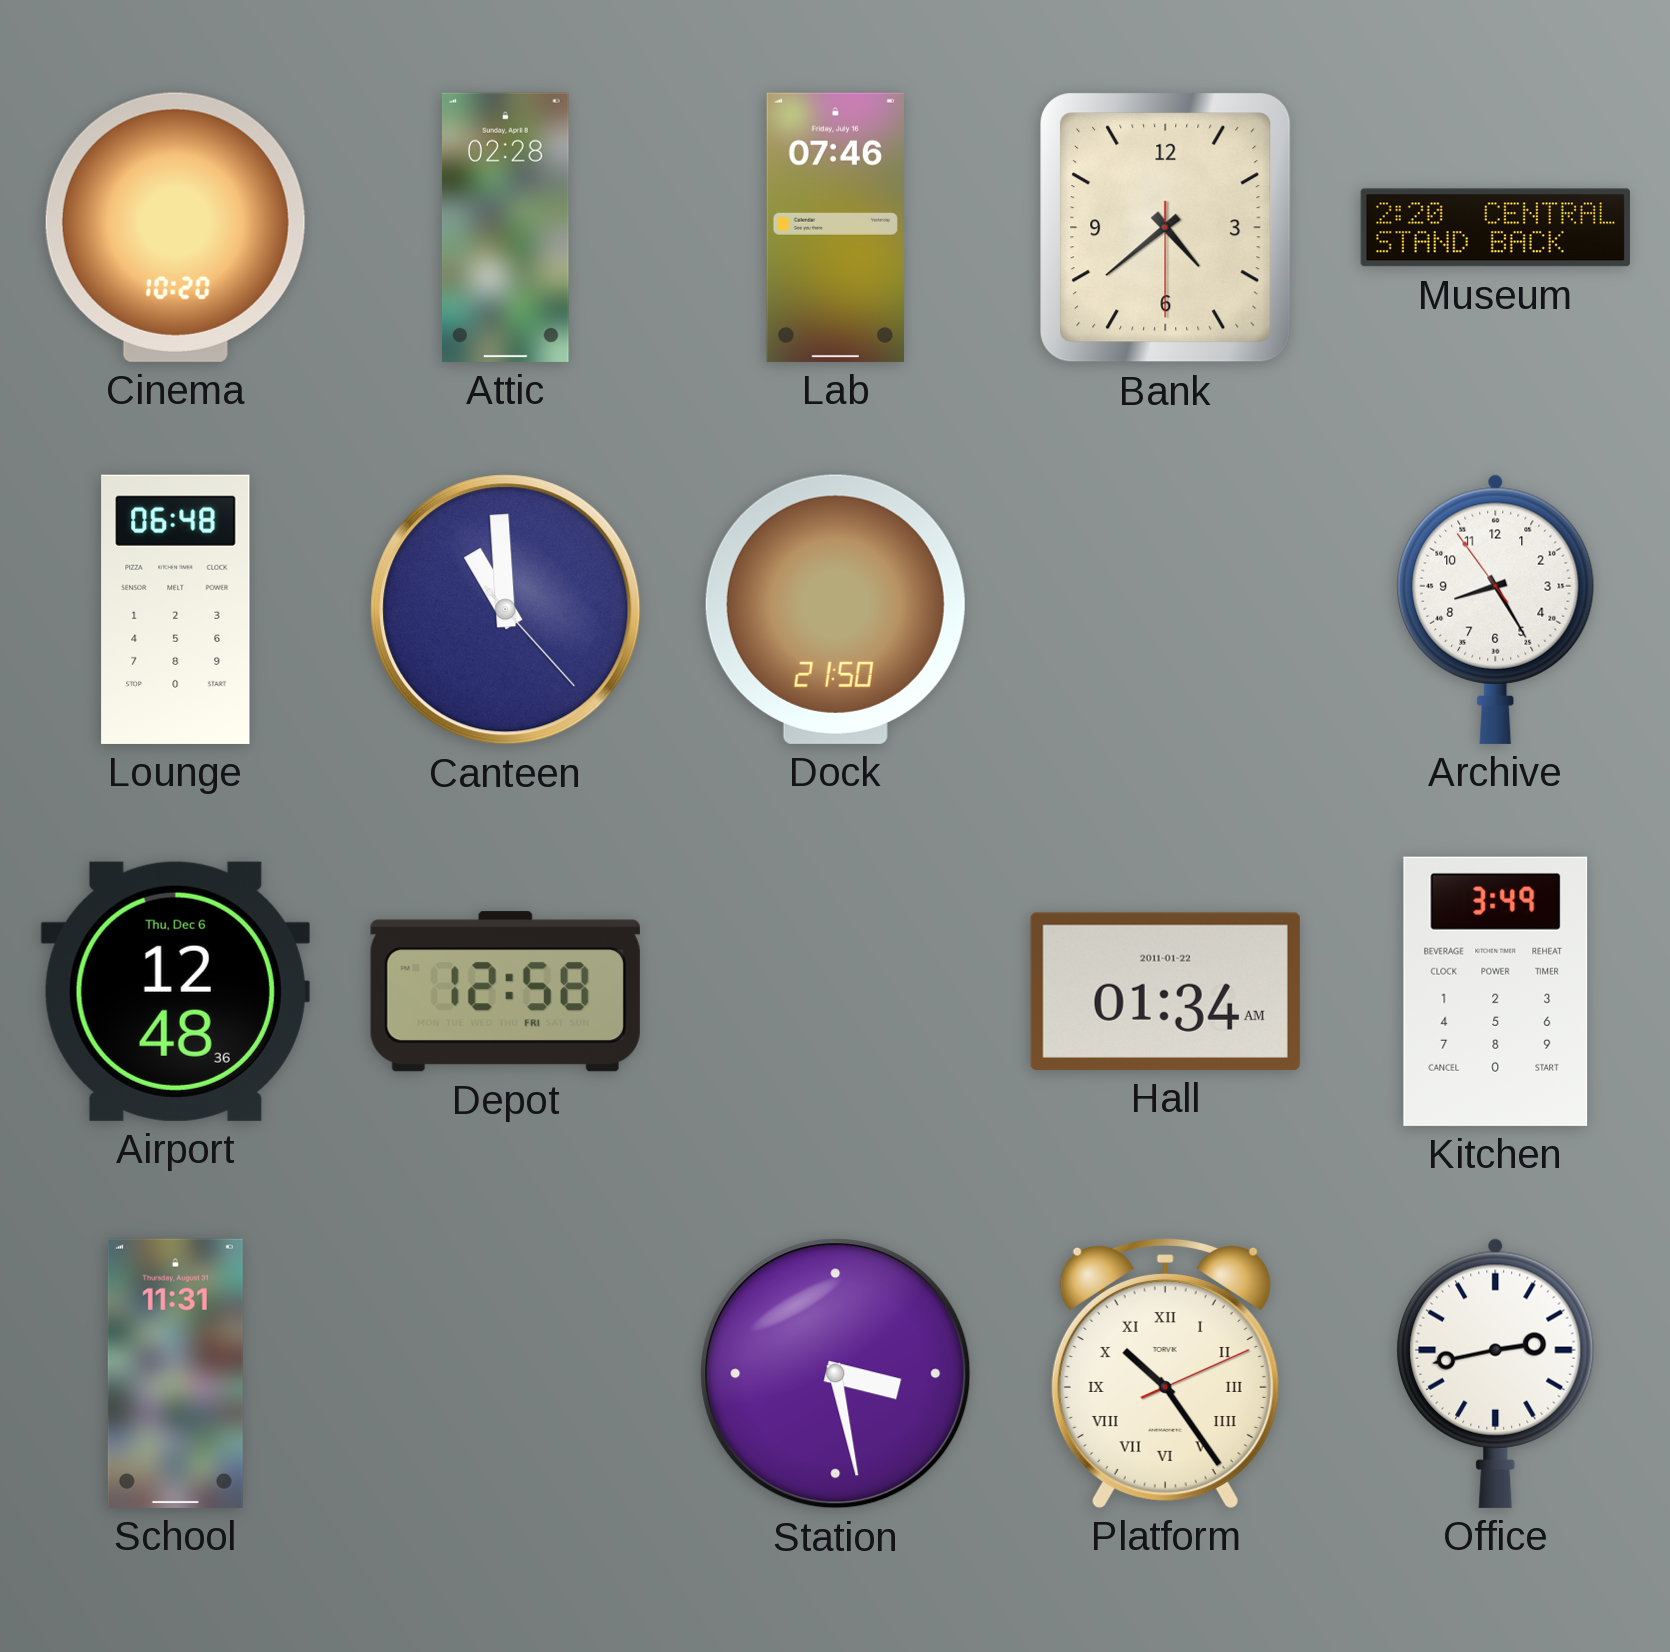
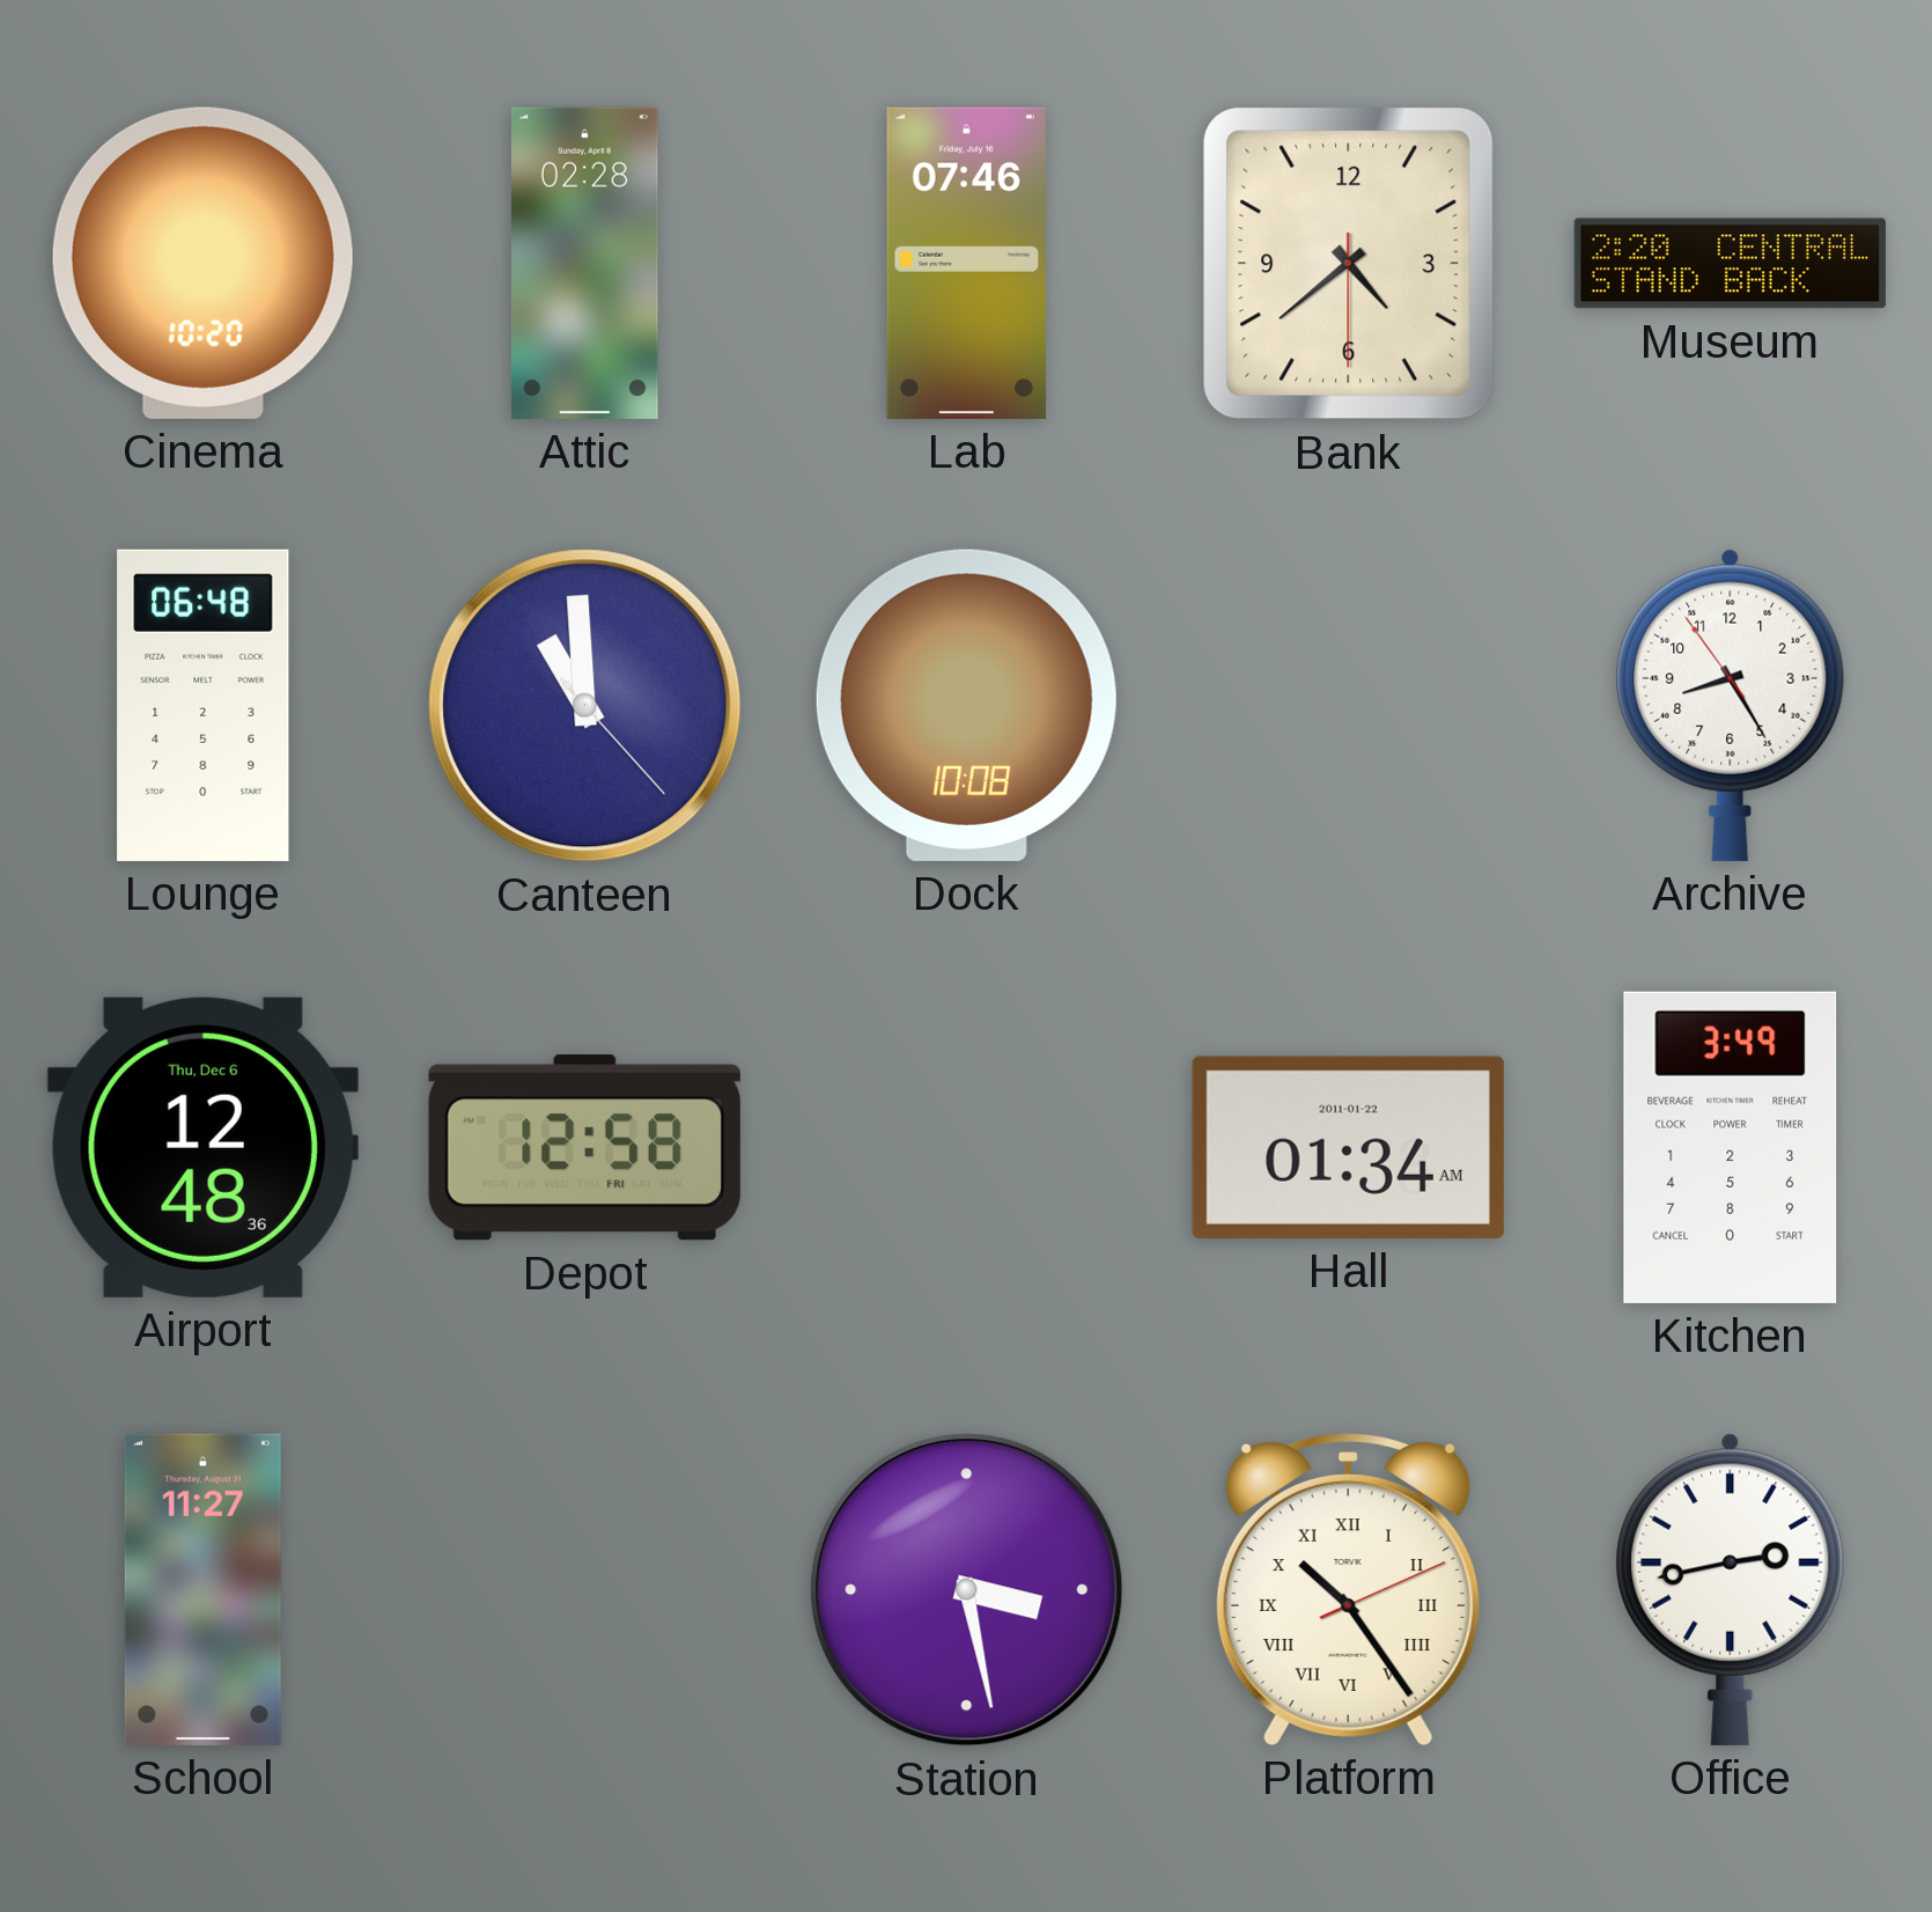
Dock: 21:50 -> 10:08
School: 11:31 -> 11:27
